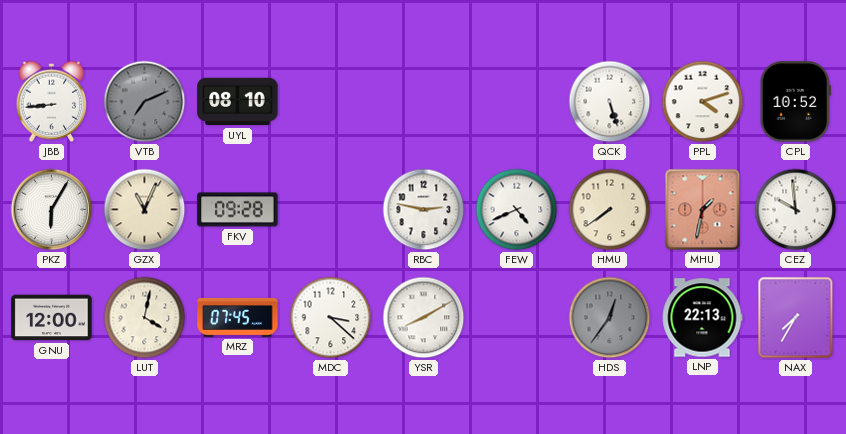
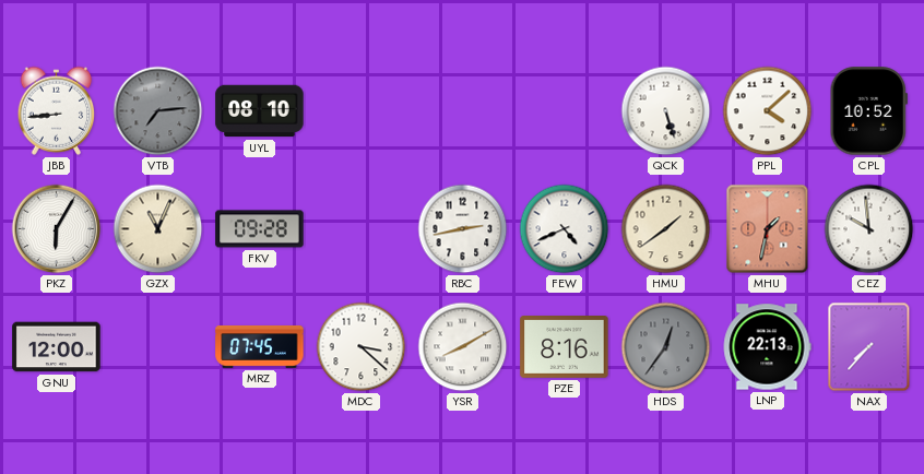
VTB: 7:11 -> 7:14
PPL: 4:12 -> 4:08
RBC: 2:47 -> 2:43
HMU: 7:39 -> 1:39
LUT: 4:02 -> none
PZE: none -> 8:16
NAX: 7:35 -> 7:37
